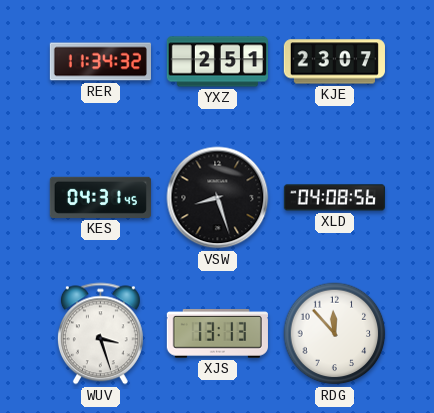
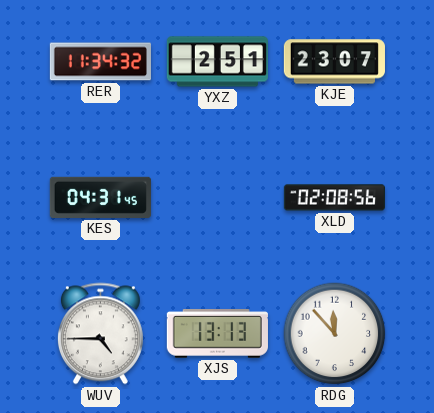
VSW: 8:27 -> none
XLD: 04:08 -> 02:08
WUV: 3:27 -> 4:45
